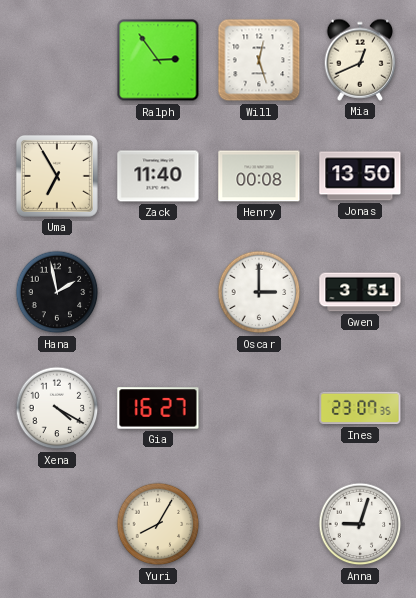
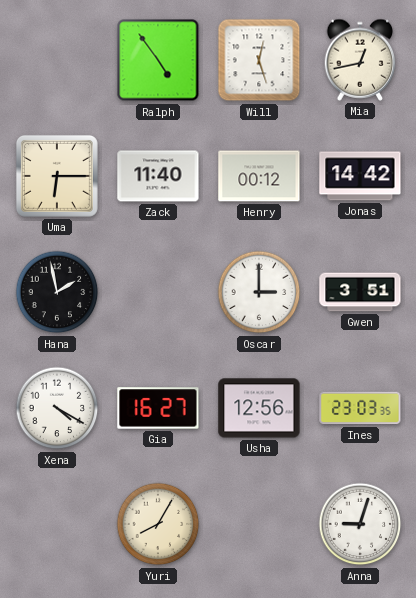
Ralph: 2:54 -> 4:54
Mia: 12:41 -> 12:43
Uma: 6:55 -> 6:15
Henry: 00:08 -> 00:12
Jonas: 13:50 -> 14:42
Usha: none -> 12:56
Ines: 23:07 -> 23:03
